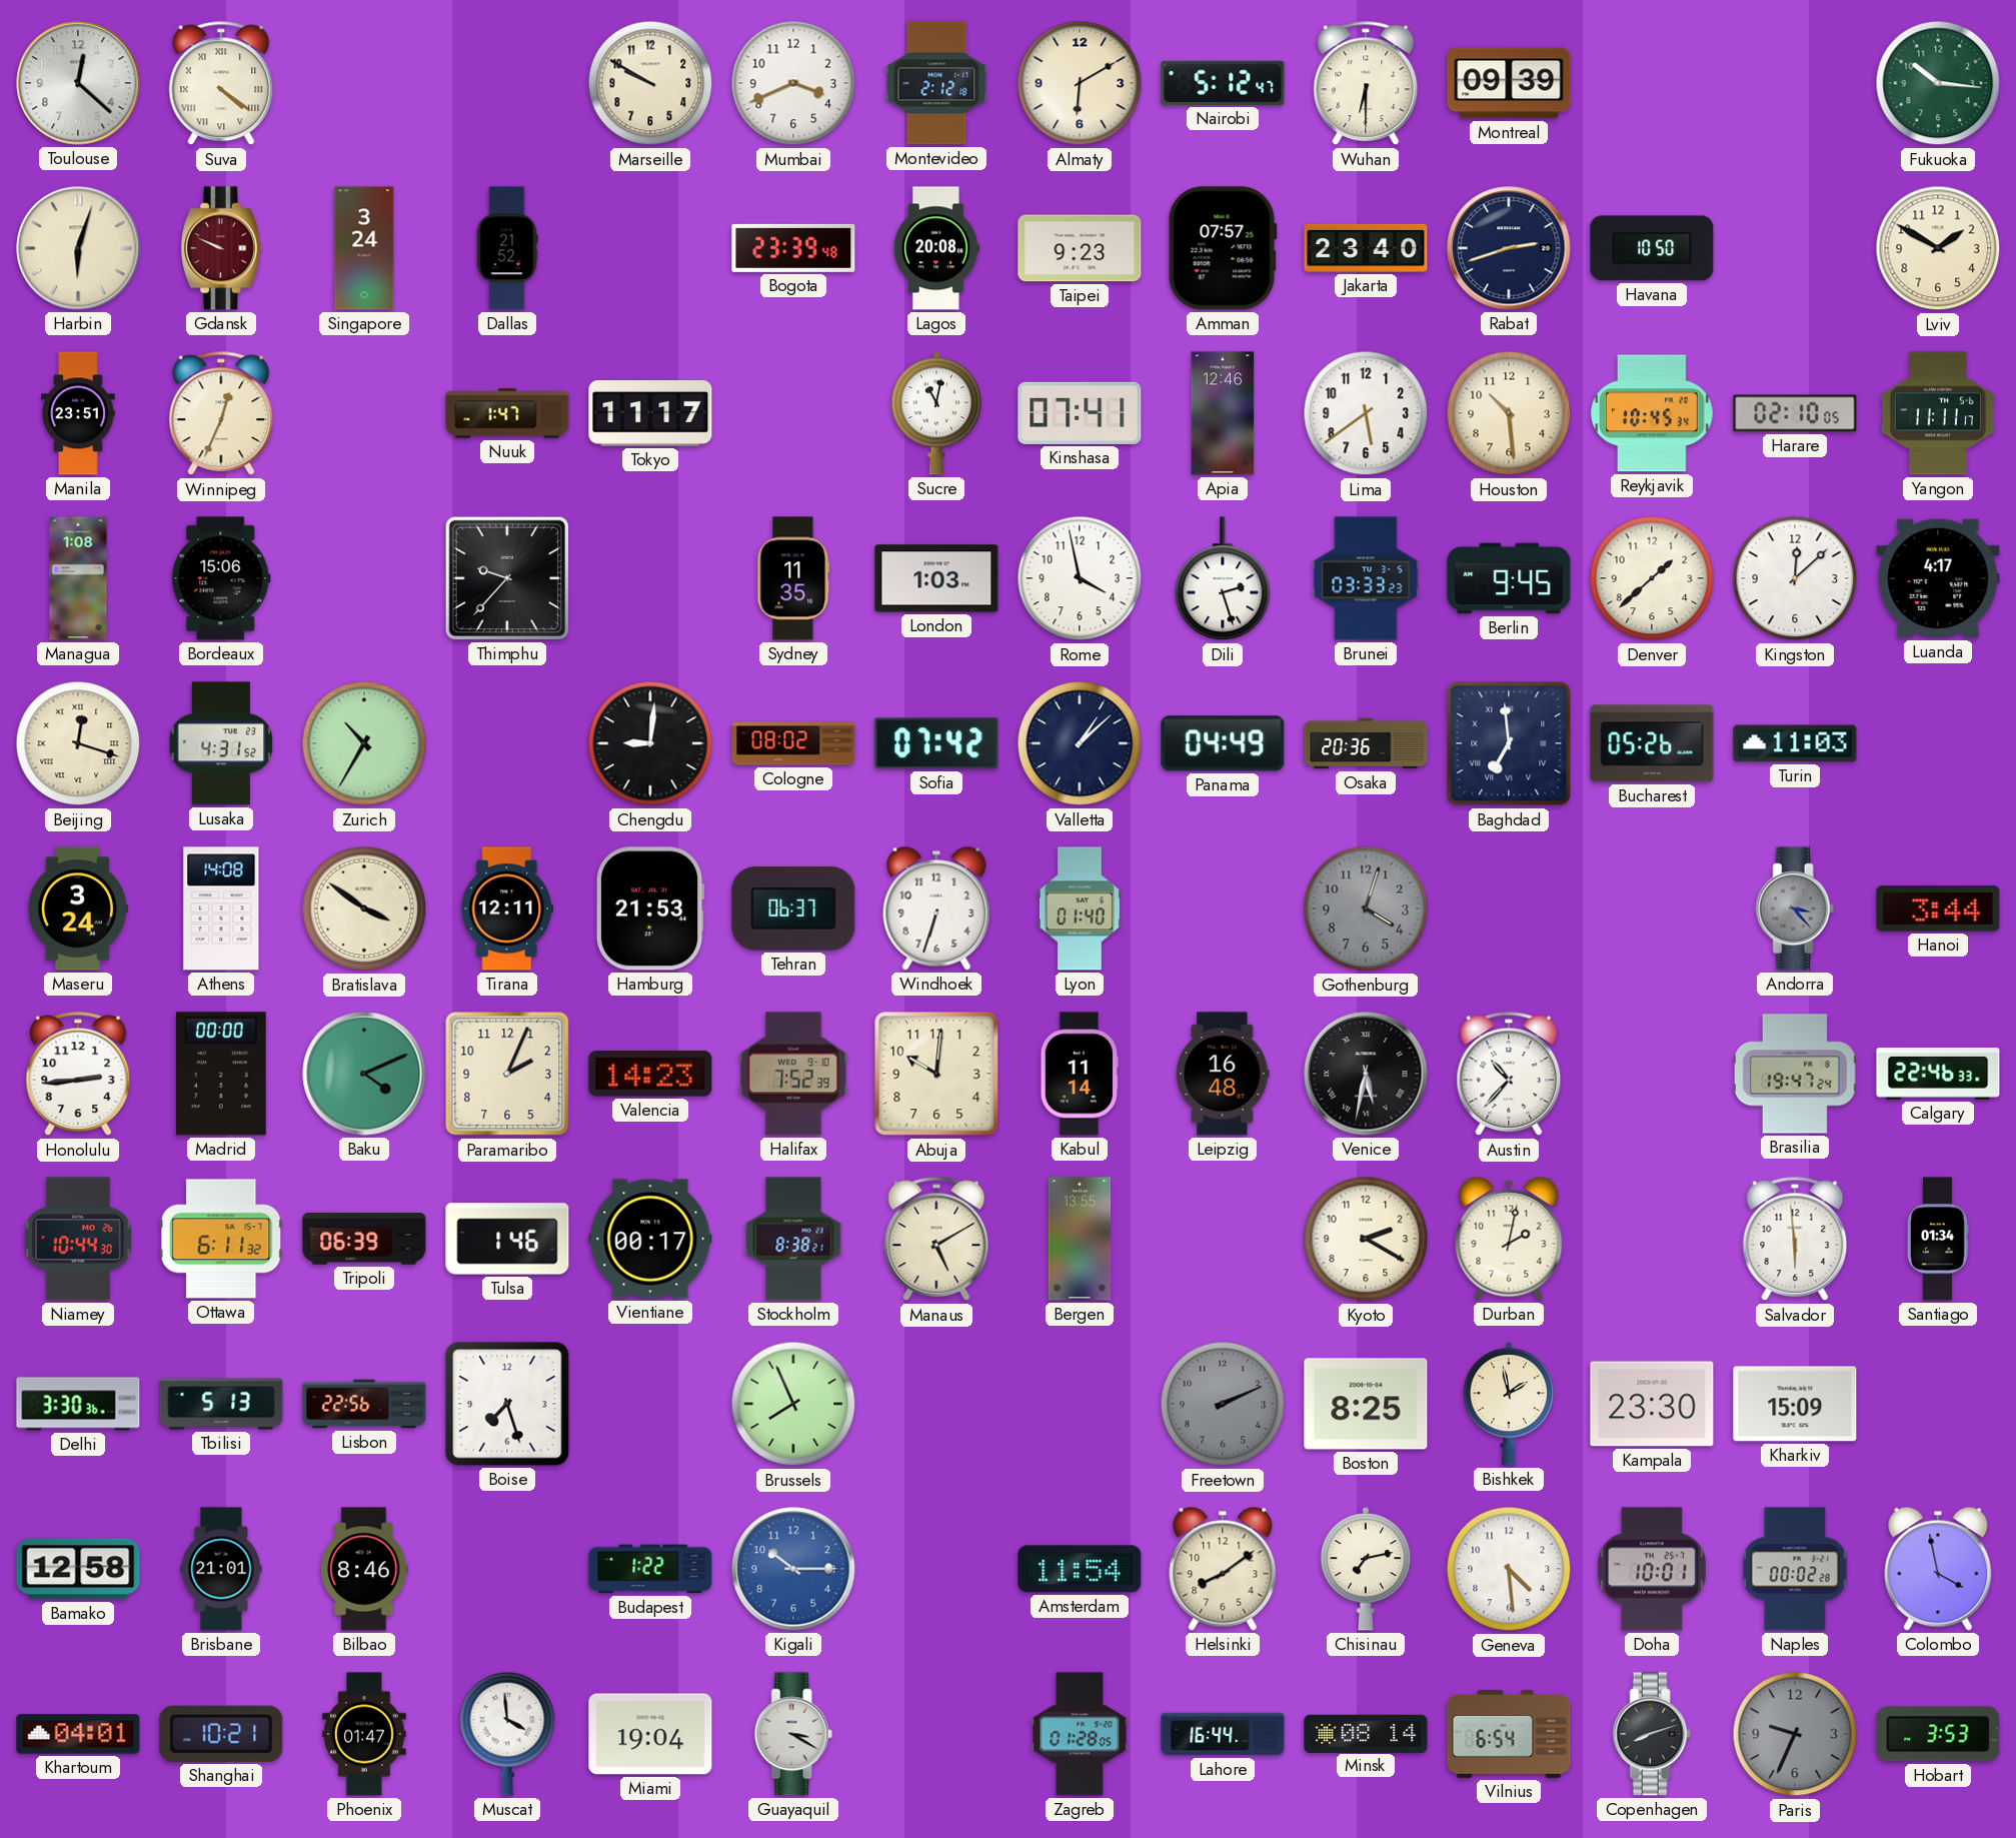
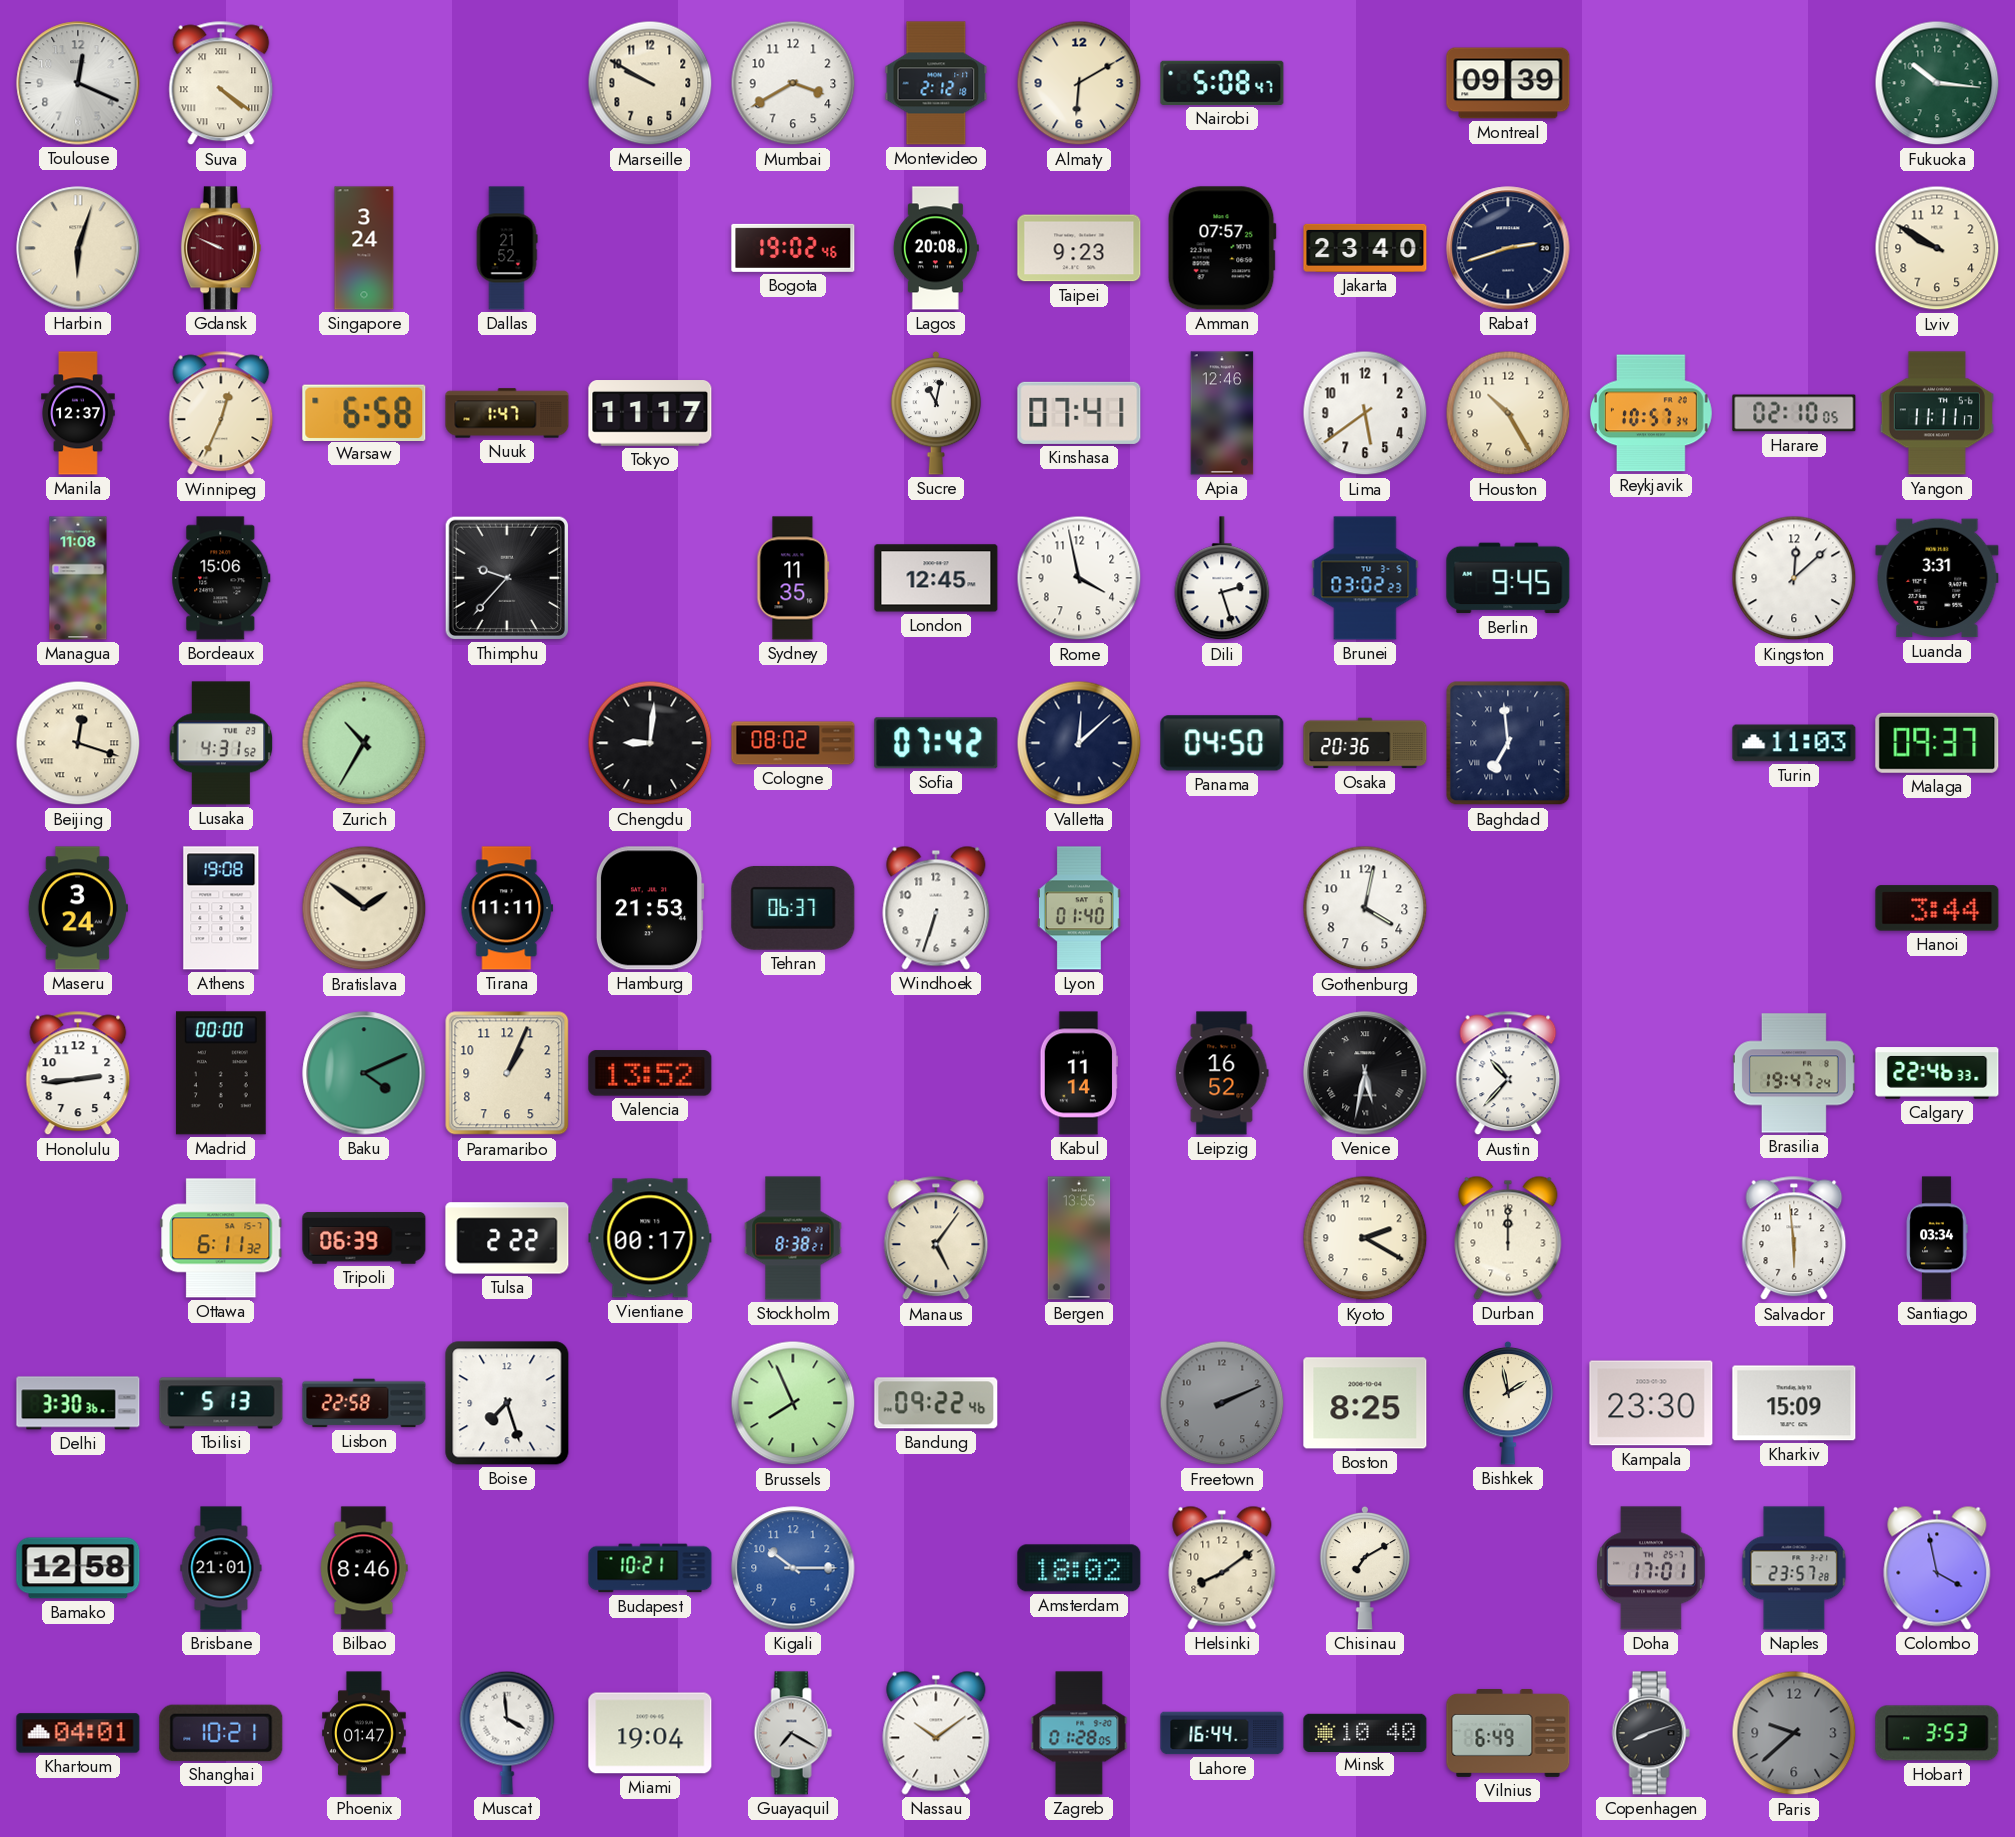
Toulouse: 12:22 -> 12:19
Mumbai: 3:41 -> 3:40
Nairobi: 5:12 -> 5:08
Wuhan: 6:30 -> none
Bogota: 23:39 -> 19:02
Havana: 10:50 -> none
Lviv: 1:50 -> 9:50
Manila: 23:51 -> 12:37
Warsaw: none -> 6:58
Houston: 10:29 -> 10:25
Reykjavik: 10:45 -> 10:57
Managua: 1:08 -> 11:08
London: 1:03 -> 12:45
Brunei: 03:33 -> 03:02
Denver: 1:38 -> none
Luanda: 4:17 -> 3:31
Valletta: 1:08 -> 12:08
Panama: 04:49 -> 04:50
Bucharest: 05:26 -> none
Malaga: none -> 09:37
Athens: 14:08 -> 19:08
Bratislava: 3:51 -> 1:51
Tirana: 12:11 -> 11:11
Gothenburg: 4:03 -> 4:02
Gothenburg dial: grey -> white
Andorra: 3:23 -> none
Paramaribo: 2:04 -> 1:04
Valencia: 14:23 -> 13:52
Halifax: 7:52 -> none
Abuja: 10:01 -> none
Leipzig: 16:48 -> 16:52
Niamey: 10:44 -> none
Tulsa: 1:46 -> 2:22
Manaus: 5:10 -> 5:06
Durban: 2:02 -> 12:00
Santiago: 01:34 -> 03:34
Lisbon: 22:56 -> 22:58
Bandung: none -> 09:22
Budapest: 1:22 -> 10:21
Amsterdam: 11:54 -> 18:02
Chisinau: 7:13 -> 7:10
Geneva: 4:29 -> none
Doha: 10:01 -> 17:01
Naples: 00:02 -> 23:57
Guayaquil: 3:20 -> 7:20
Nassau: none -> 10:09
Minsk: 08:14 -> 10:40
Vilnius: 6:54 -> 6:49
Paris: 9:34 -> 9:38
